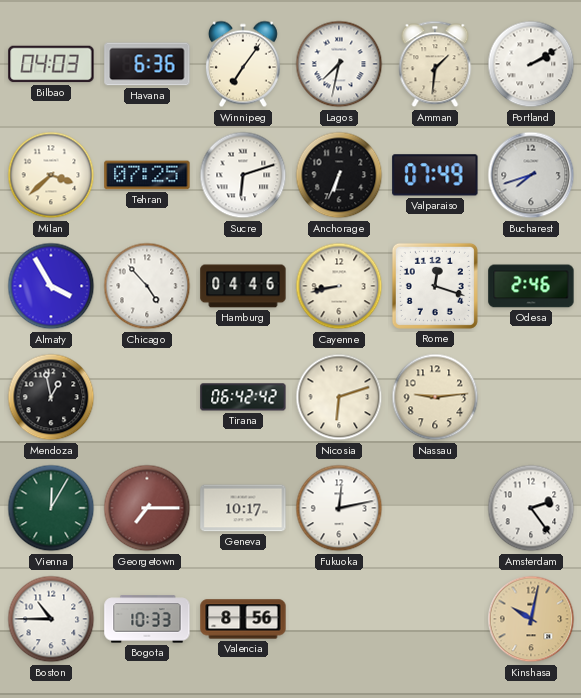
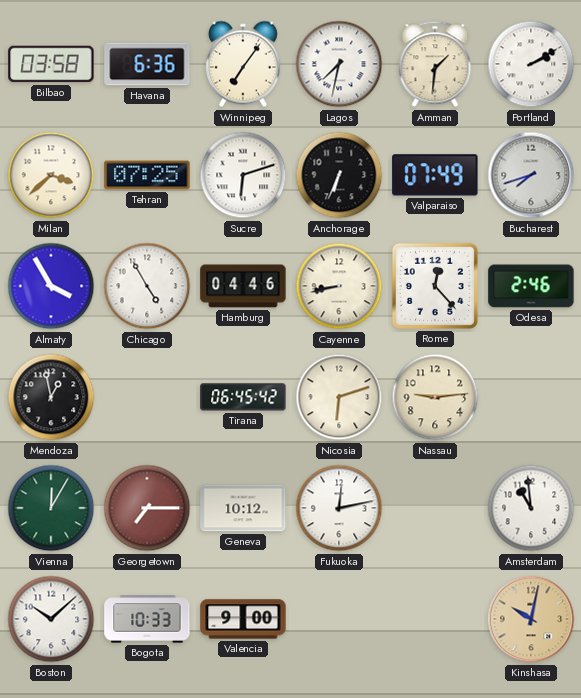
Bilbao: 04:03 -> 03:58
Chicago: 4:53 -> 4:55
Rome: 12:18 -> 12:23
Tirana: 06:42 -> 06:45
Geneva: 10:17 -> 10:12
Amsterdam: 2:24 -> 10:59
Boston: 10:45 -> 10:08
Valencia: 8:56 -> 9:00
